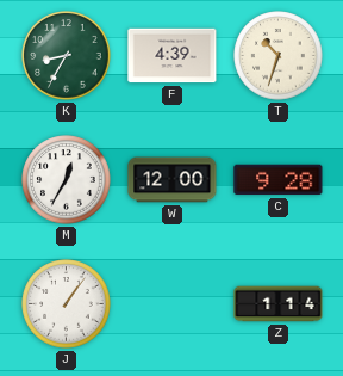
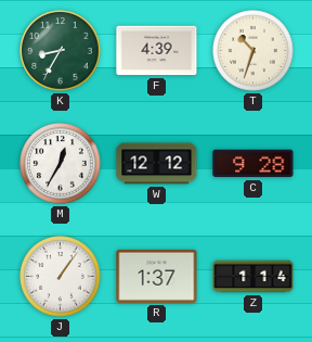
W: 12:00 -> 12:12
R: none -> 1:37
